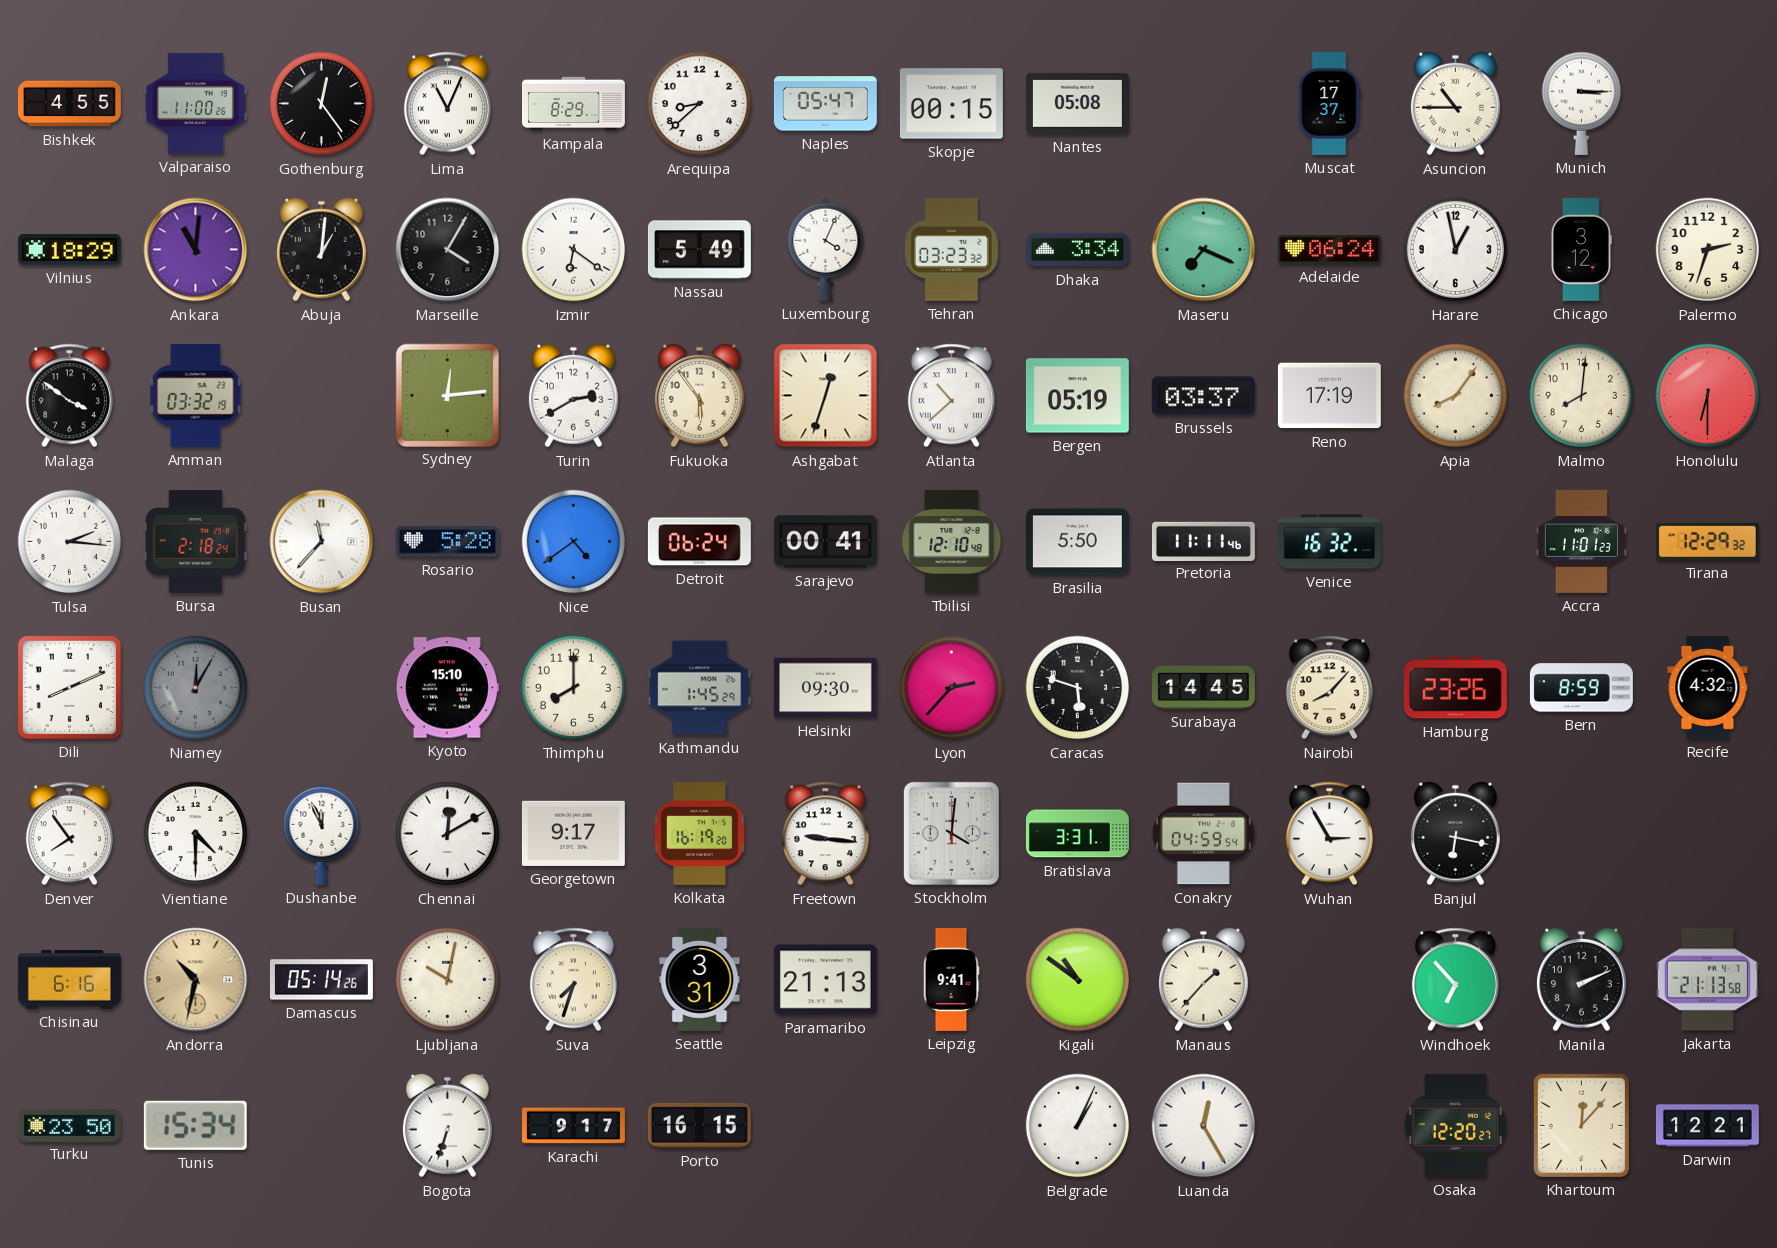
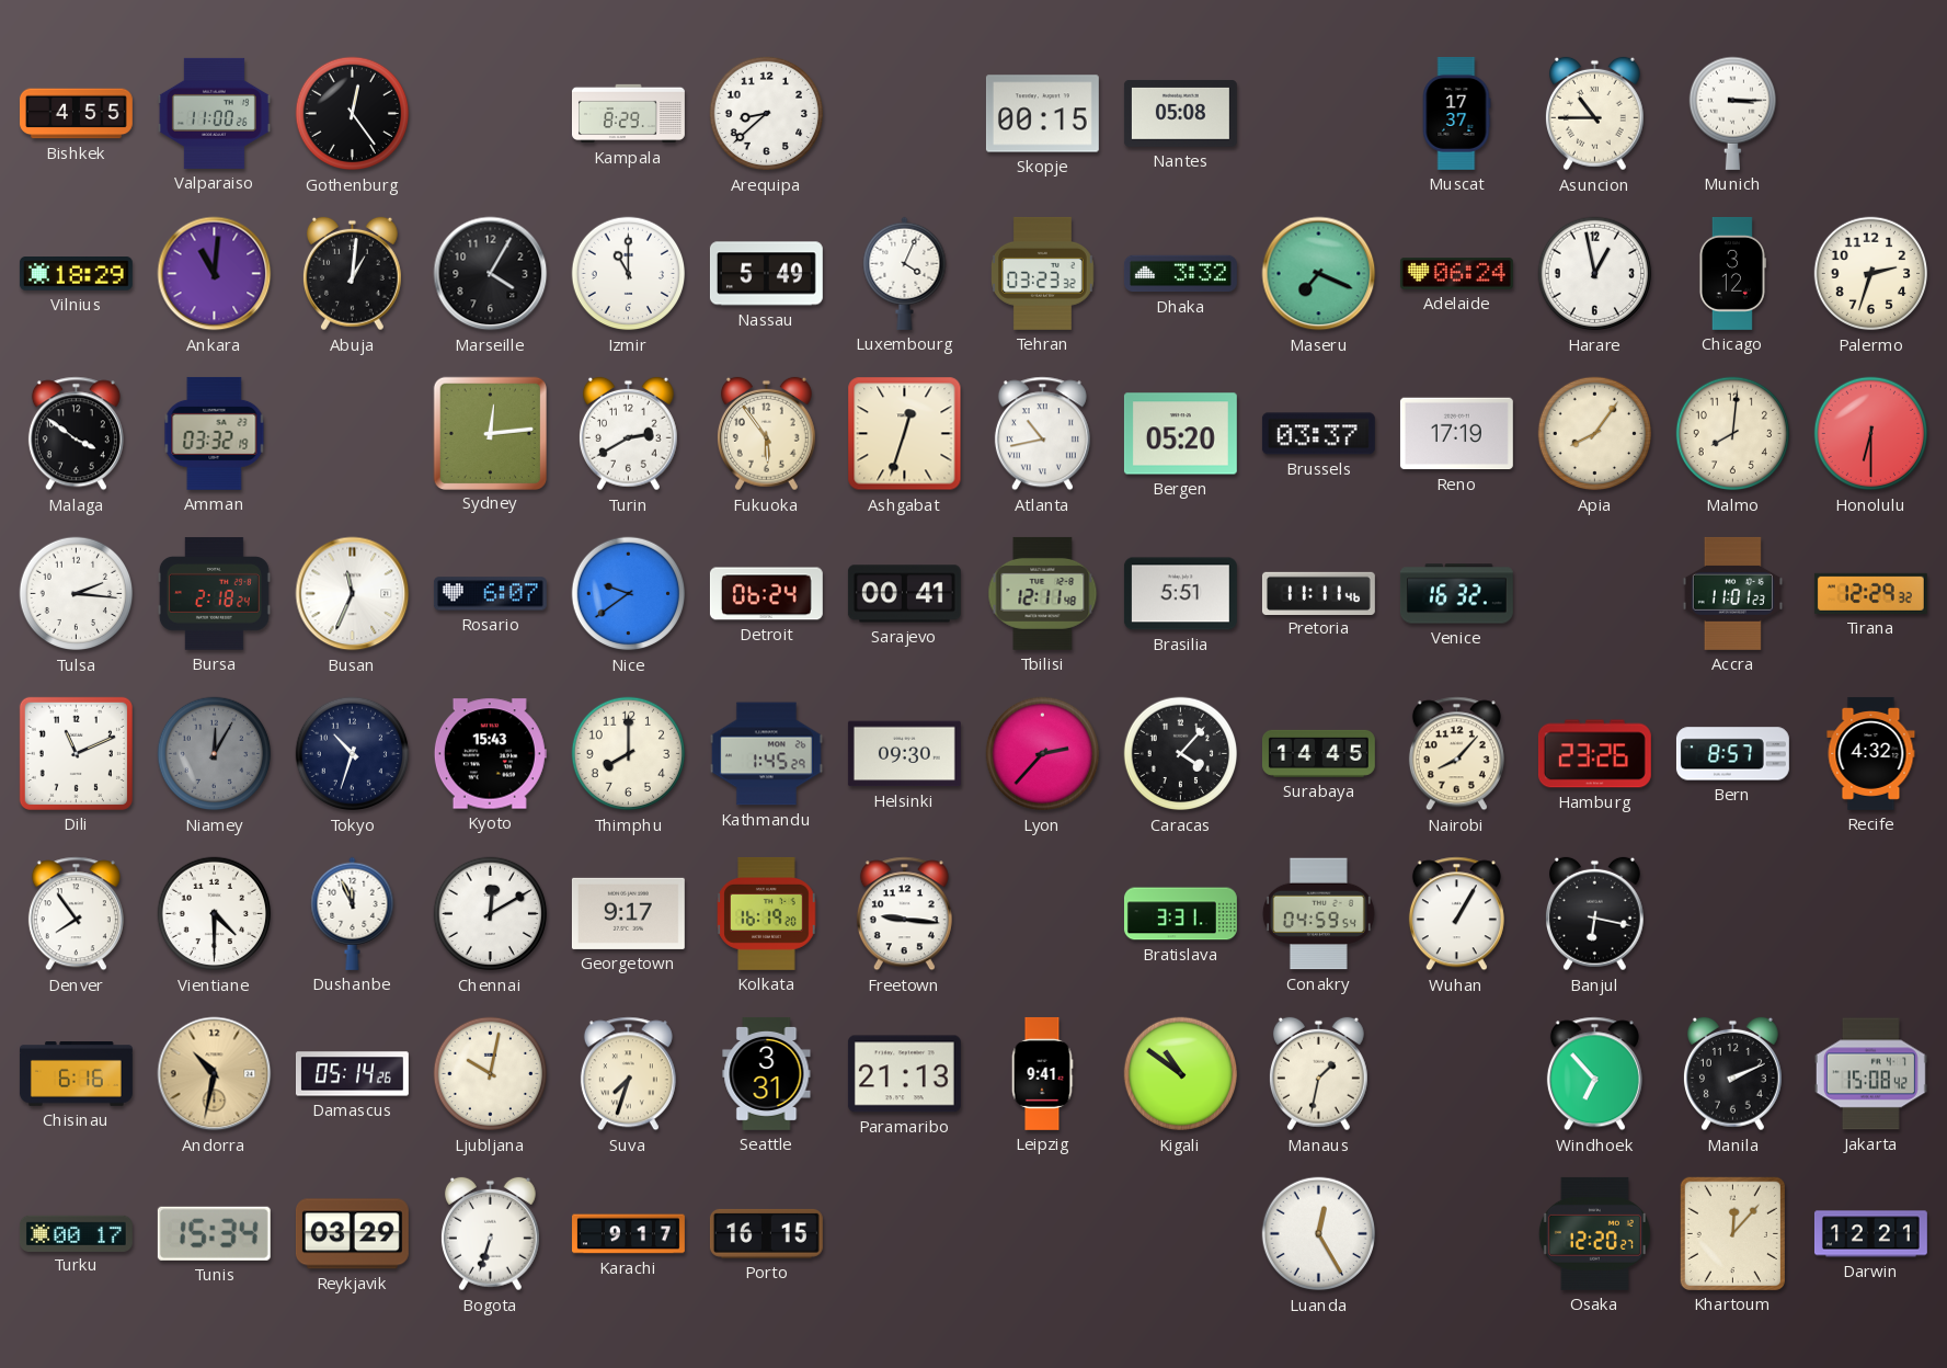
Lima: 11:04 -> none
Naples: 05:47 -> none
Izmir: 6:21 -> 11:00
Dhaka: 3:34 -> 3:32
Atlanta: 10:38 -> 10:43
Bergen: 05:19 -> 05:20
Busan: 11:37 -> 11:34
Rosario: 5:28 -> 6:07
Nice: 4:39 -> 9:39
Tbilisi: 12:10 -> 12:11
Brasilia: 5:50 -> 5:51
Dili: 8:11 -> 11:11
Tokyo: none -> 10:33
Kyoto: 15:10 -> 15:43
Caracas: 5:48 -> 4:07
Bern: 8:59 -> 8:57
Stockholm: 4:01 -> none
Wuhan: 2:55 -> 1:05
Manaus: 1:37 -> 1:32
Jakarta: 21:13 -> 15:08
Turku: 23:50 -> 00:17
Reykjavik: none -> 03:29
Belgrade: 1:04 -> none
